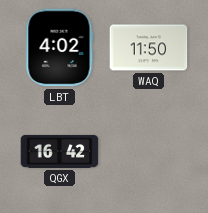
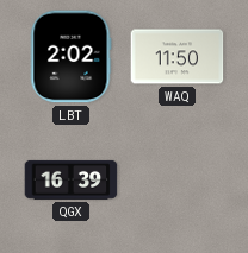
LBT: 4:02 -> 2:02
QGX: 16:42 -> 16:39
